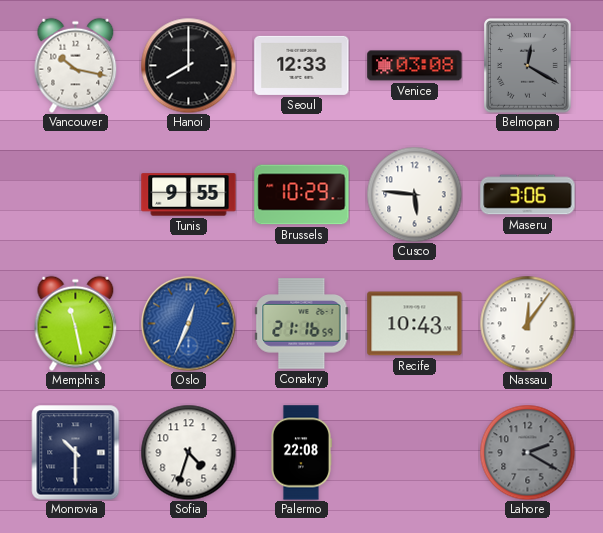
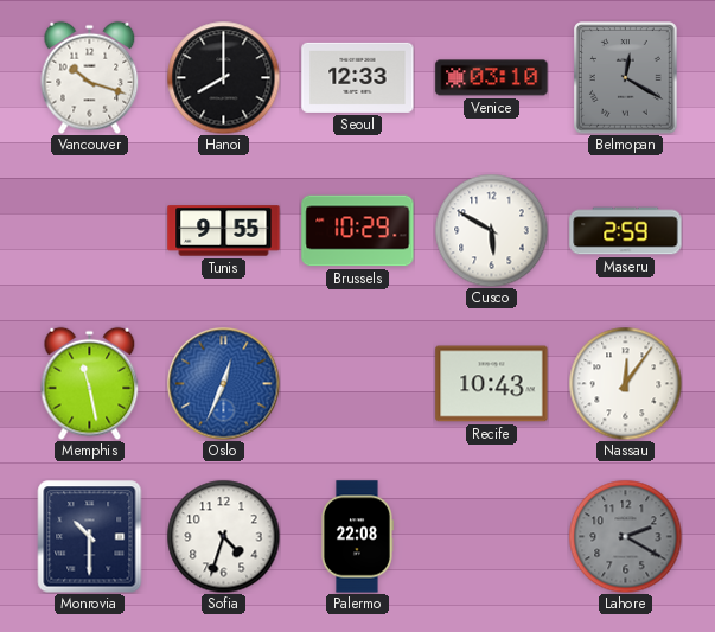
Vancouver: 10:17 -> 10:18
Venice: 03:08 -> 03:10
Cusco: 5:46 -> 5:50
Maseru: 3:06 -> 2:59
Conakry: 21:16 -> none
